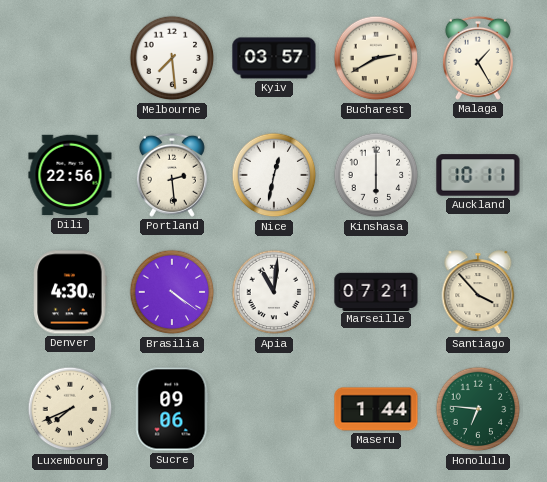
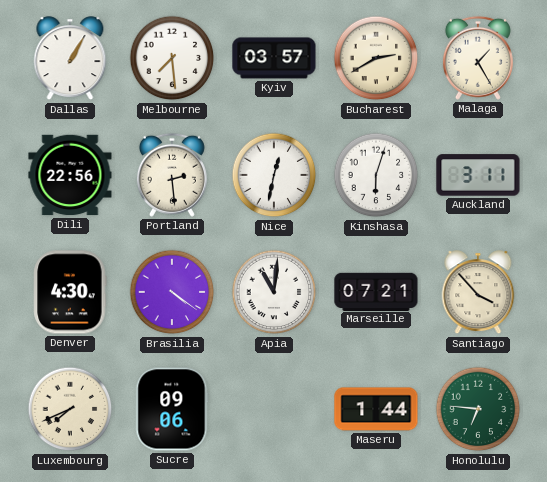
Dallas: none -> 1:05
Kinshasa: 6:00 -> 6:03
Auckland: 10:11 -> 3:11
